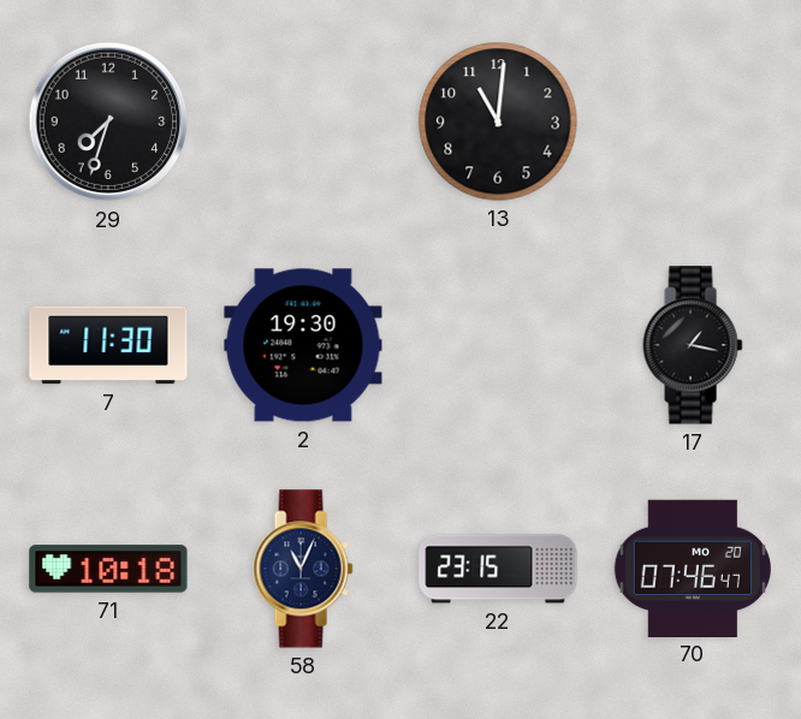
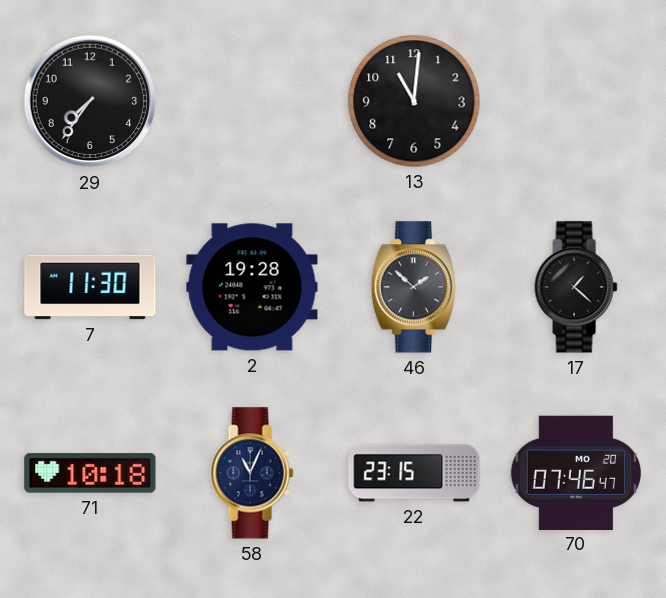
29: 7:33 -> 7:36
2: 19:30 -> 19:28
46: none -> 1:52
17: 1:17 -> 1:22
